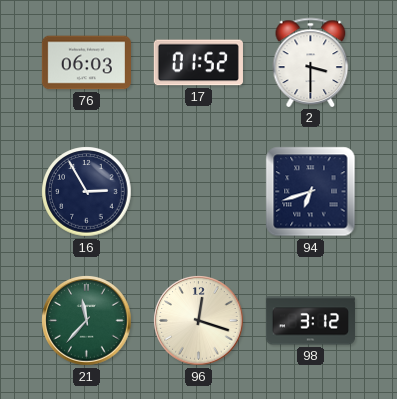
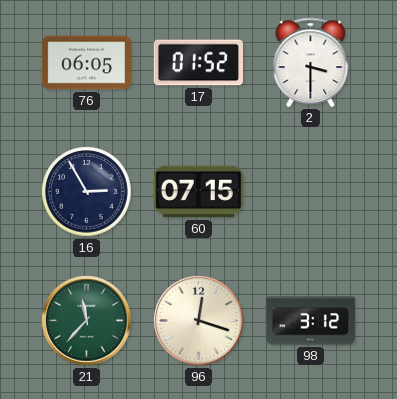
76: 06:03 -> 06:05
60: none -> 07:15
94: 6:42 -> none
